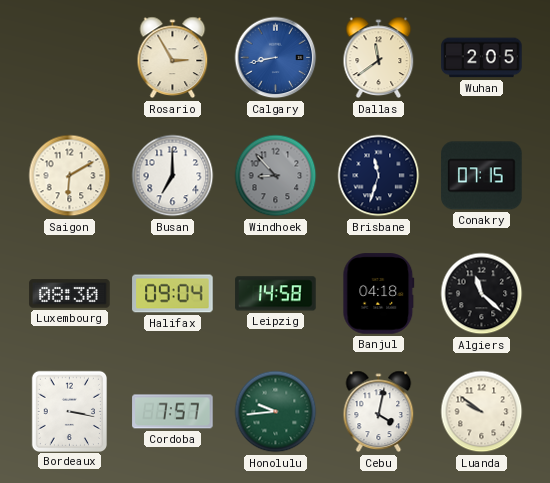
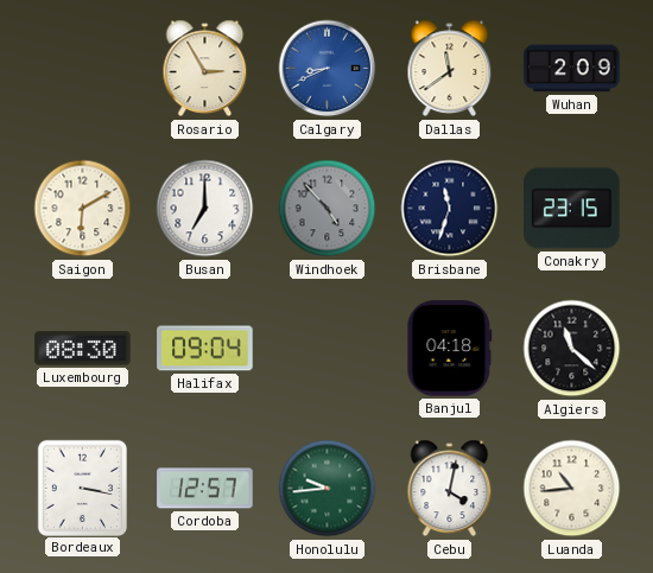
Calgary: 8:43 -> 8:41
Wuhan: 2:05 -> 2:09
Windhoek: 8:53 -> 4:53
Conakry: 07:15 -> 23:15
Leipzig: 14:58 -> none
Cordoba: 7:57 -> 12:57
Luanda: 9:51 -> 10:44
